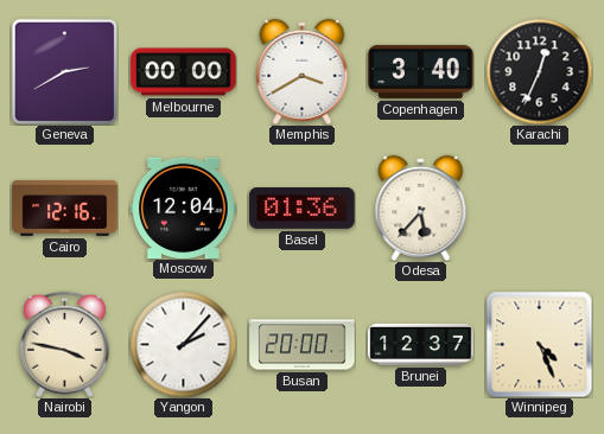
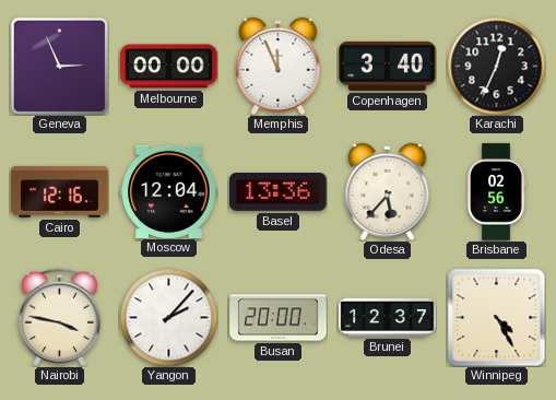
Geneva: 2:40 -> 2:56
Memphis: 3:40 -> 11:56
Basel: 01:36 -> 13:36
Brisbane: none -> 02:56
Winnipeg: 4:26 -> 4:25
